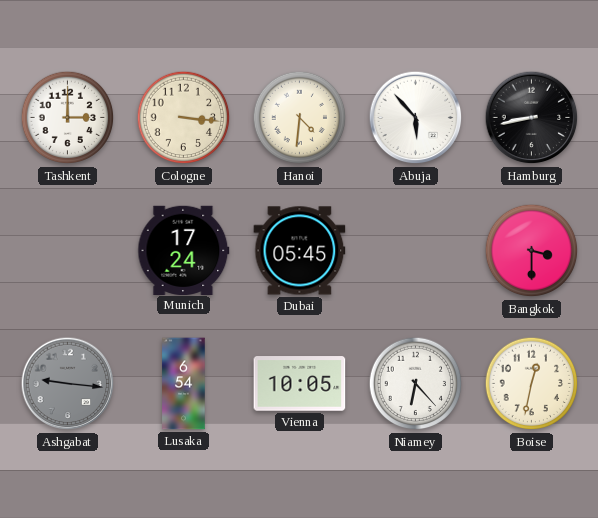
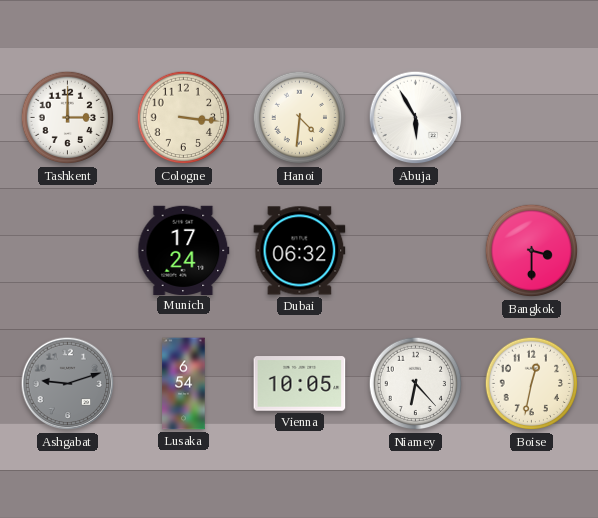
Abuja: 5:53 -> 5:55
Hamburg: 8:43 -> none
Dubai: 05:45 -> 06:32
Ashgabat: 9:16 -> 9:12
